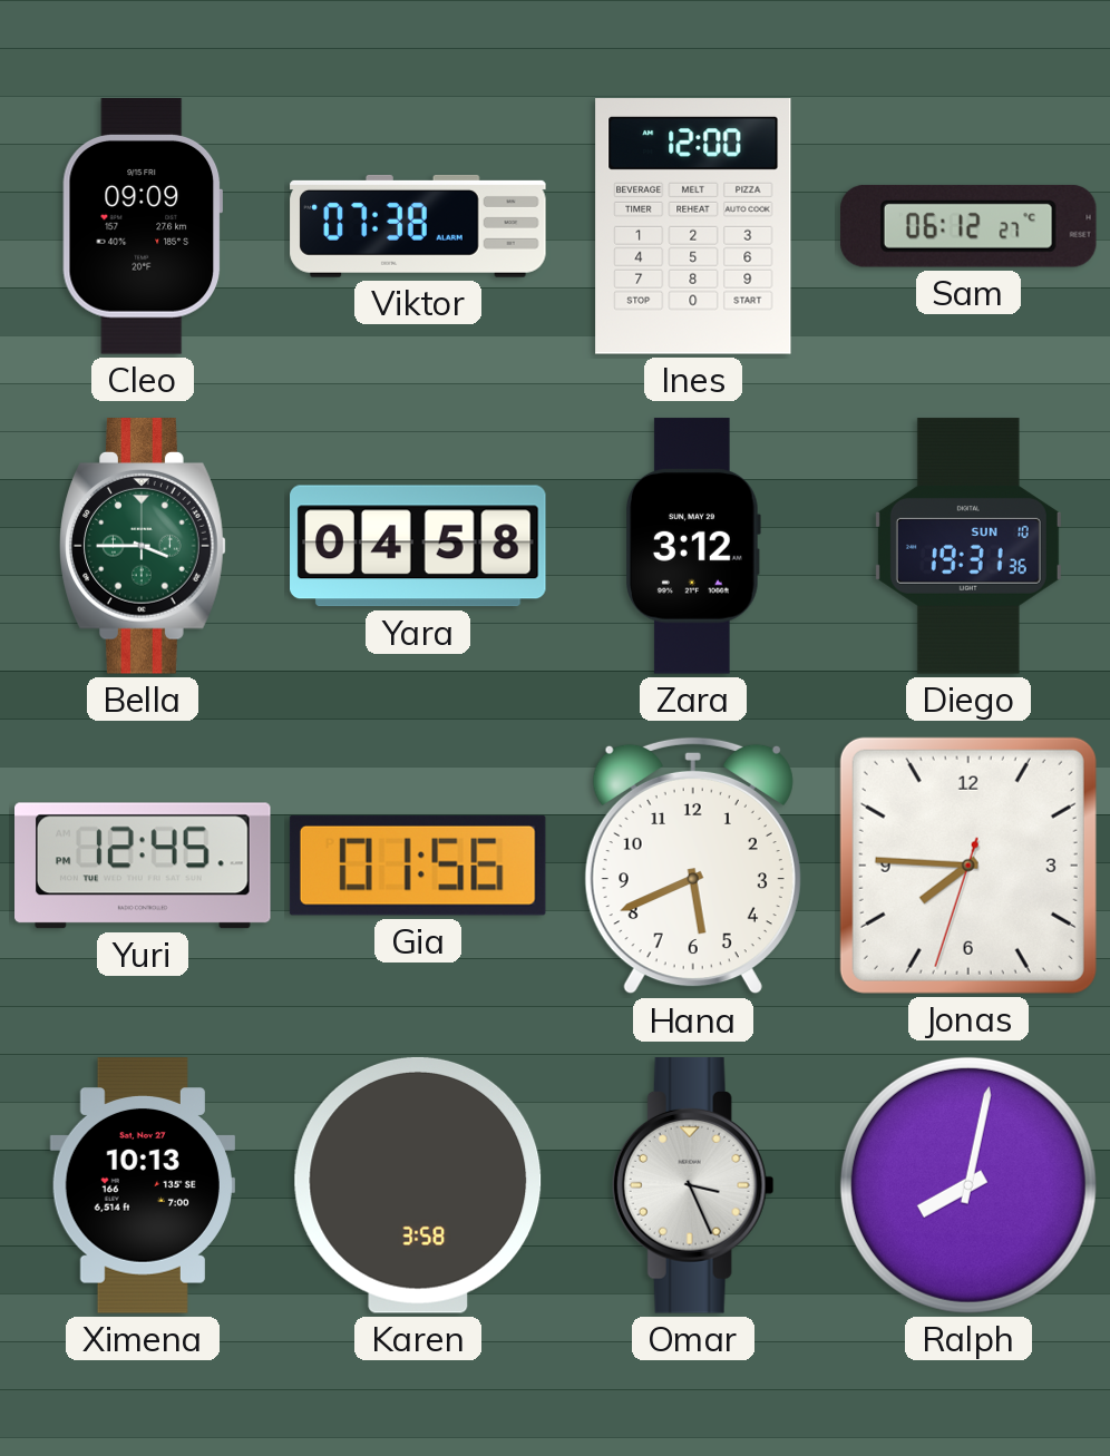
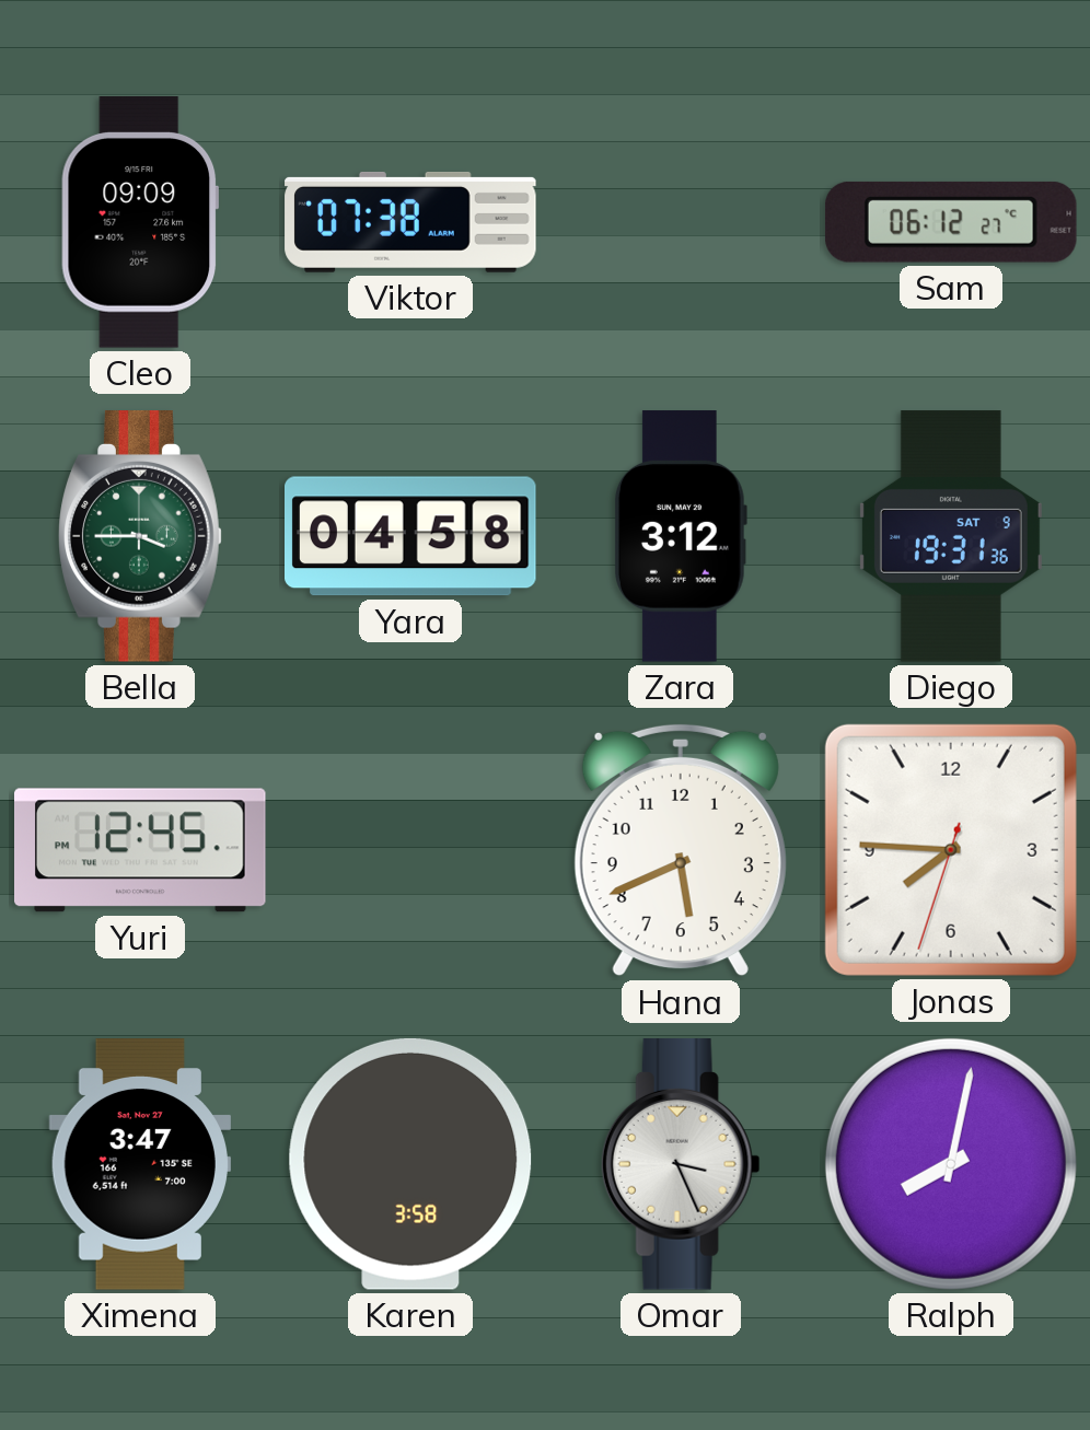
Ines: 12:00 -> none
Diego date: SUN 10 -> SAT 9
Gia: 01:56 -> none
Ximena: 10:13 -> 3:47
